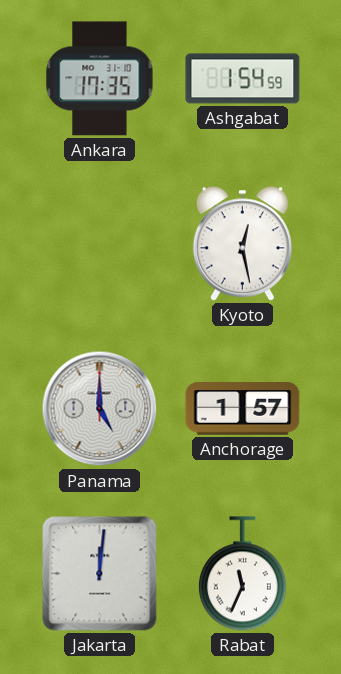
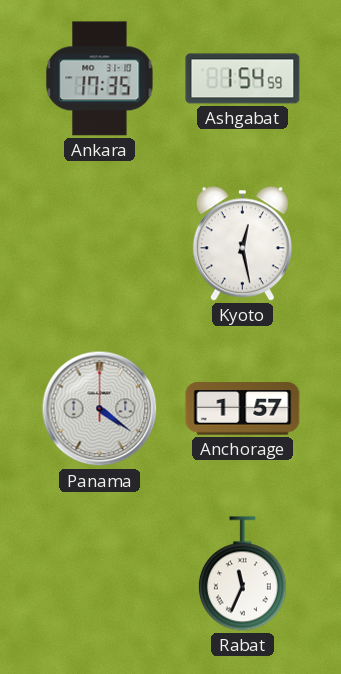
Panama: 5:00 -> 4:21
Jakarta: 12:01 -> none
